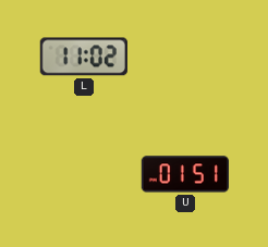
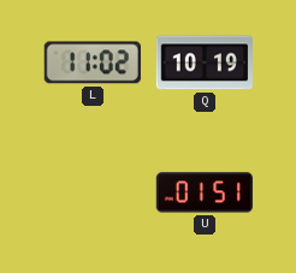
Q: none -> 10:19
